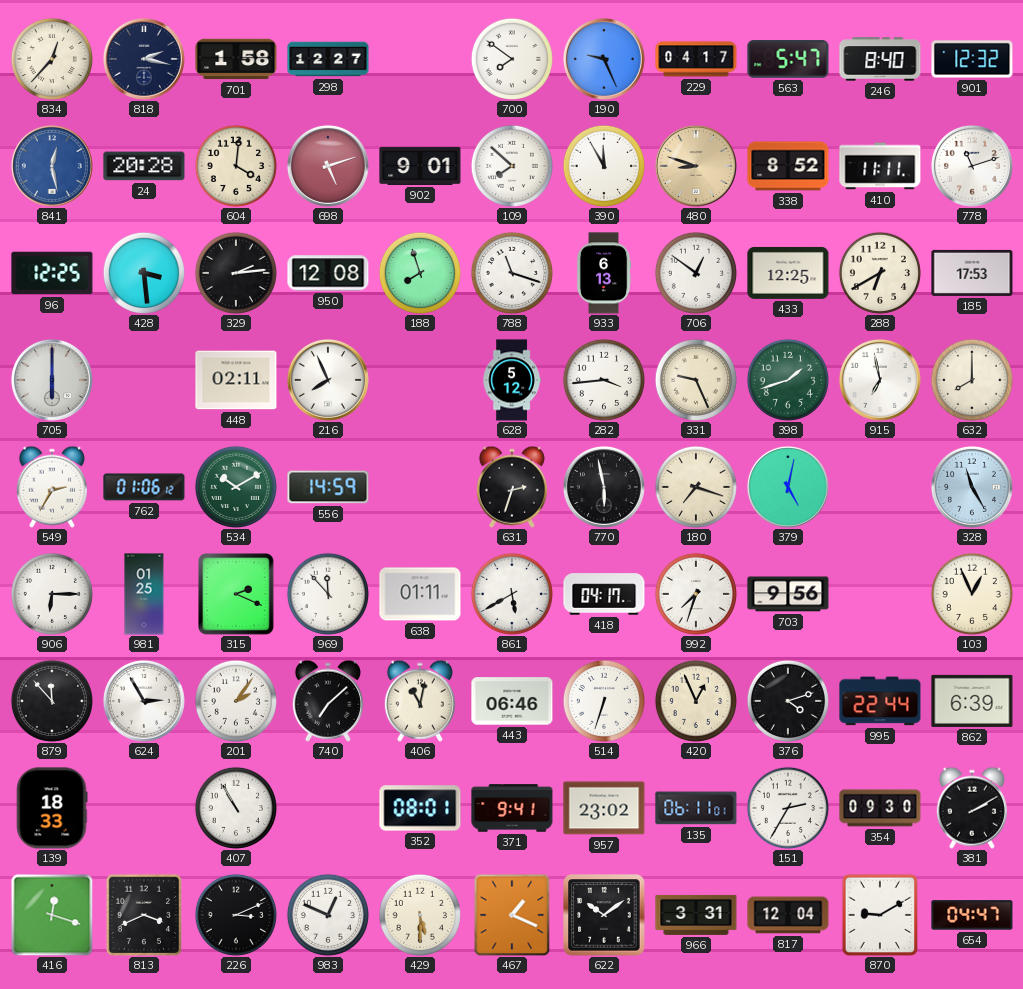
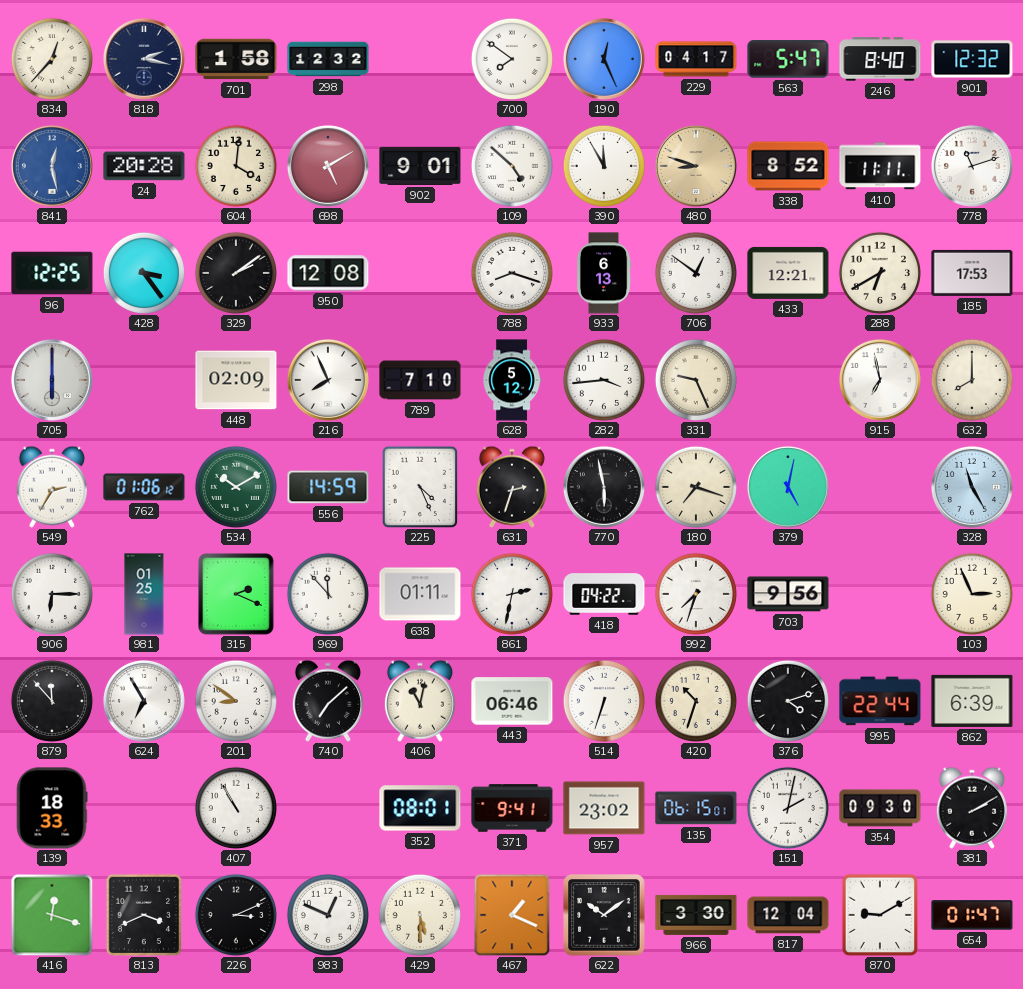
298: 12:27 -> 12:32
190: 9:26 -> 12:26
698: 5:12 -> 5:10
109: 7:52 -> 4:52
428: 3:29 -> 3:24
329: 2:14 -> 2:09
188: 7:57 -> none
788: 11:18 -> 8:18
433: 12:25 -> 12:21
448: 02:11 -> 02:09
789: none -> 7:10
398: 1:42 -> none
225: none -> 4:26
861: 5:40 -> 2:32
418: 04:17 -> 04:22
103: 12:56 -> 2:56
624: 2:55 -> 6:55
201: 2:06 -> 8:51
420: 12:56 -> 10:33
135: 06:11 -> 06:15
151: 2:35 -> 2:02
966: 3:31 -> 3:30
654: 04:47 -> 01:47
